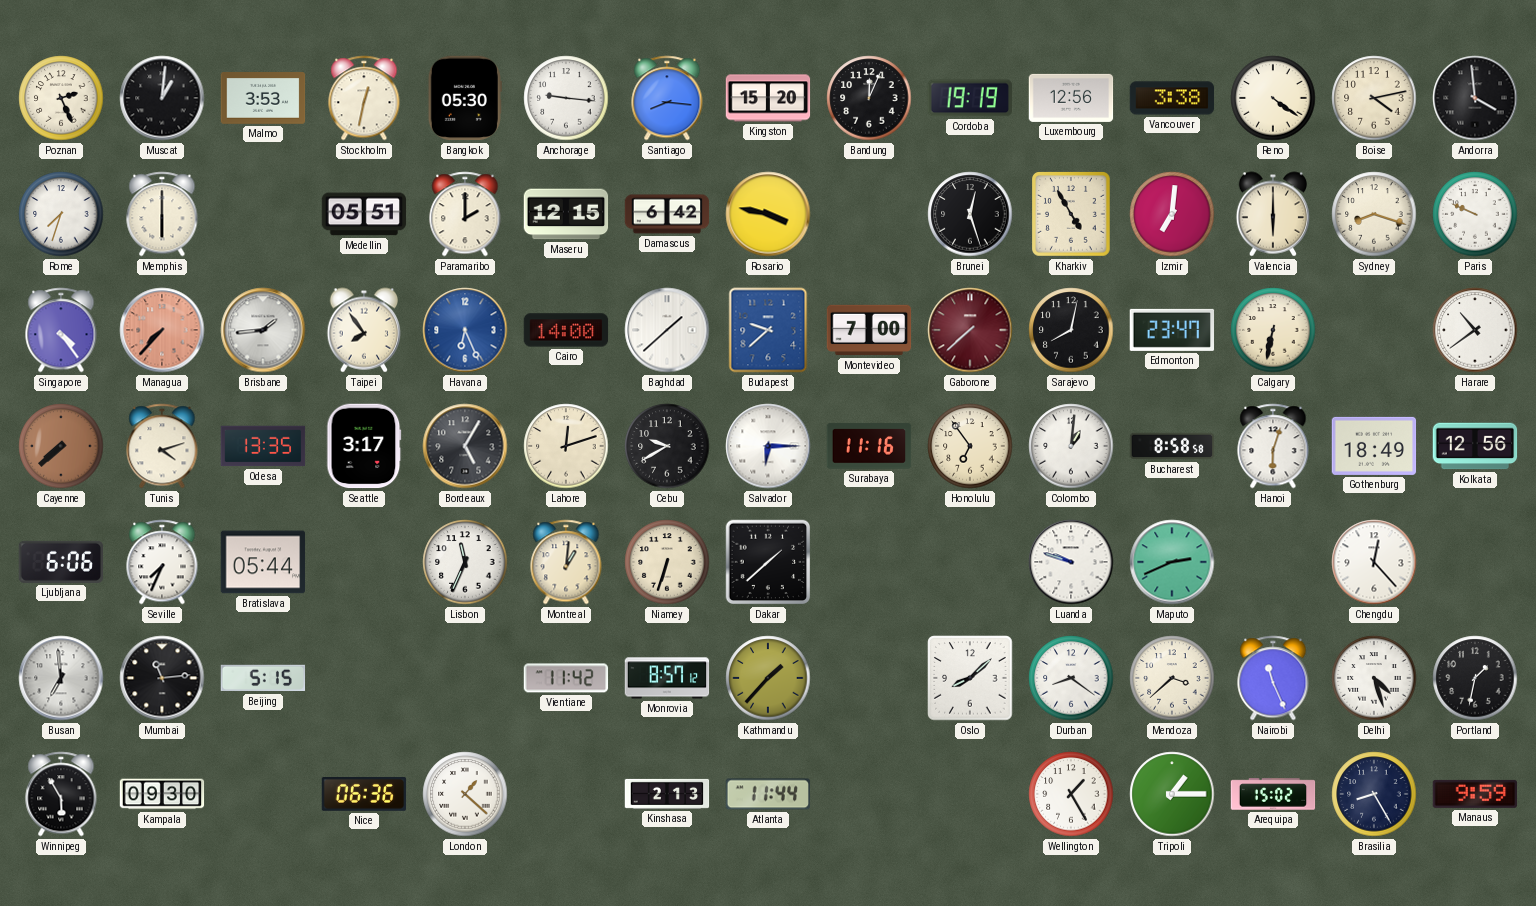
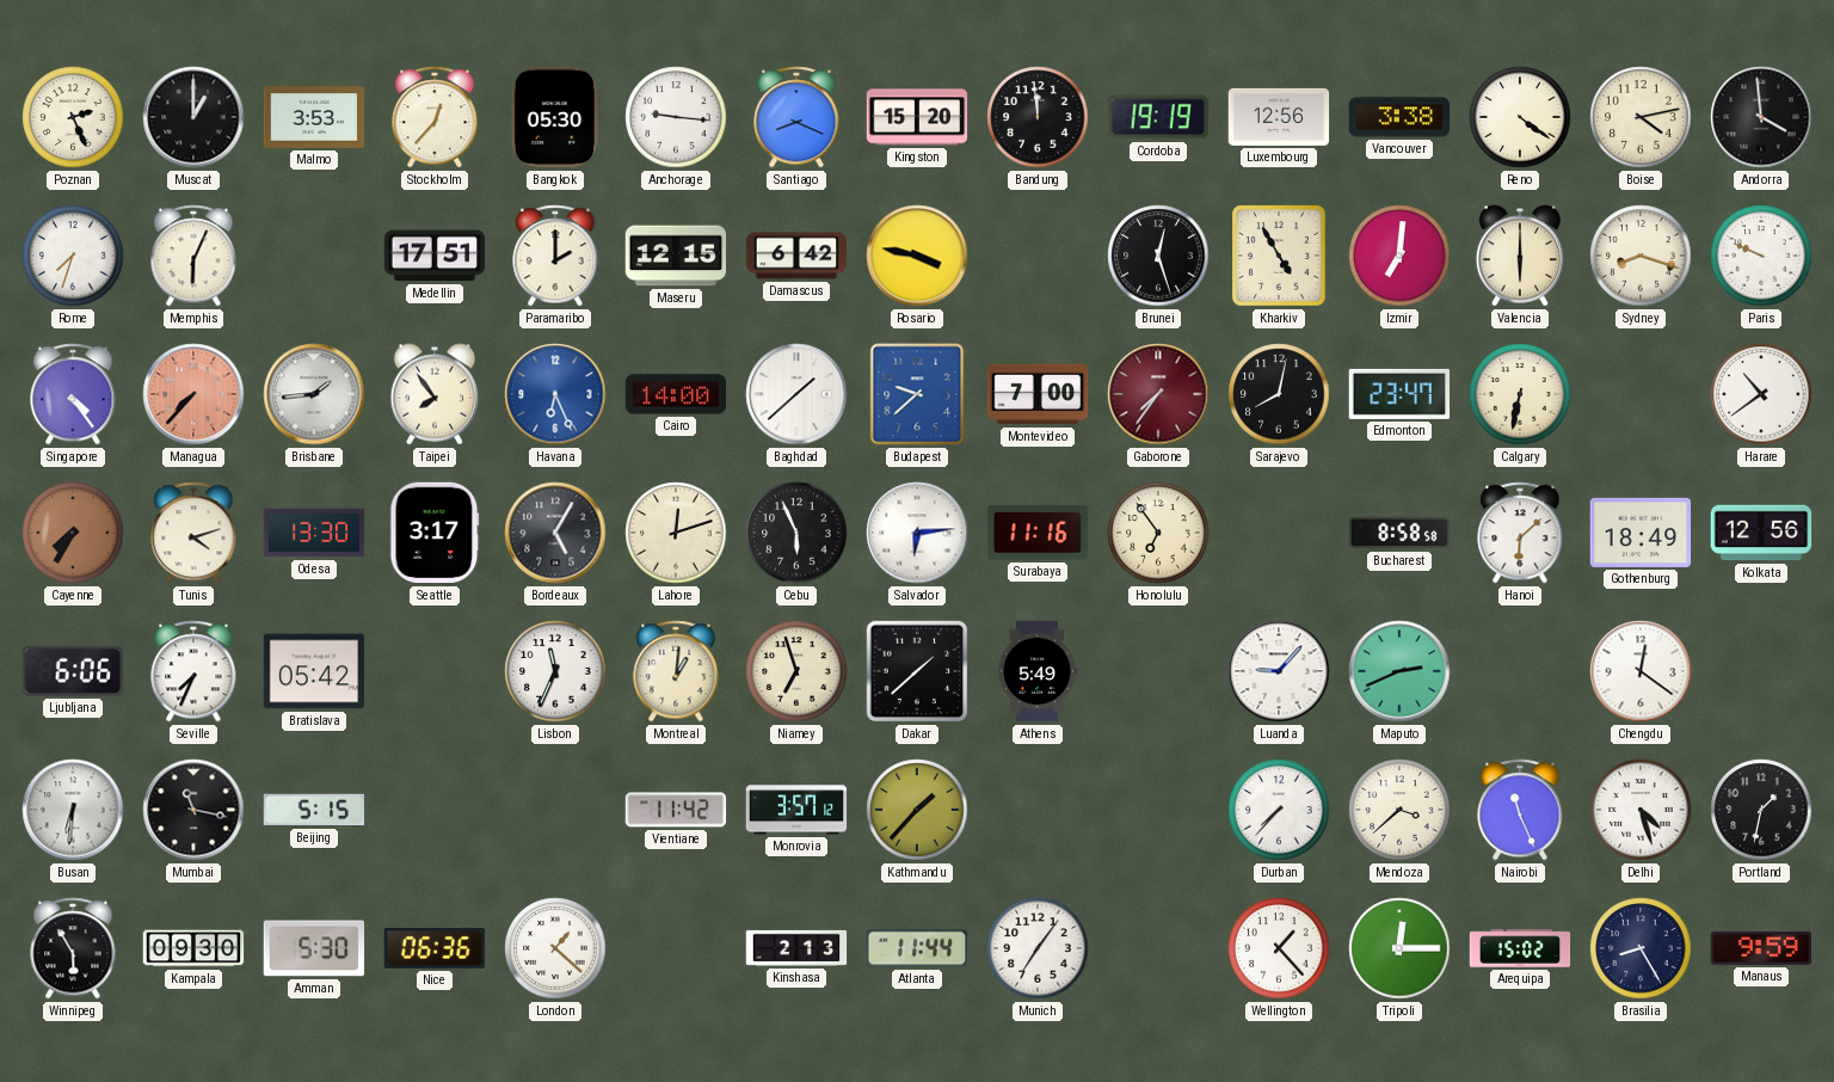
Muscat: 1:01 -> 1:00
Stockholm: 12:32 -> 12:37
Santiago: 8:16 -> 8:19
Bandung: 12:04 -> 11:59
Memphis: 6:00 -> 6:04
Medellin: 05:51 -> 17:51
Gaborone: 7:38 -> 7:36
Cayenne: 7:38 -> 7:35
Odesa: 13:35 -> 13:30
Cebu: 9:40 -> 5:56
Salvador: 6:15 -> 6:14
Colombo: 1:01 -> none
Hanoi: 6:03 -> 6:08
Bratislava: 05:44 -> 05:42
Niamey: 6:33 -> 6:57
Athens: none -> 5:49
Luanda: 9:48 -> 9:07
Chengdu: 12:23 -> 12:21
Busan: 6:59 -> 6:31
Mumbai: 11:14 -> 11:17
Monrovia: 8:57 -> 3:57
Oslo: 8:08 -> none
Durban: 8:21 -> 7:37
Amman: none -> 5:30
Munich: none -> 7:06
Wellington: 1:25 -> 1:23
Tripoli: 1:15 -> 12:15
